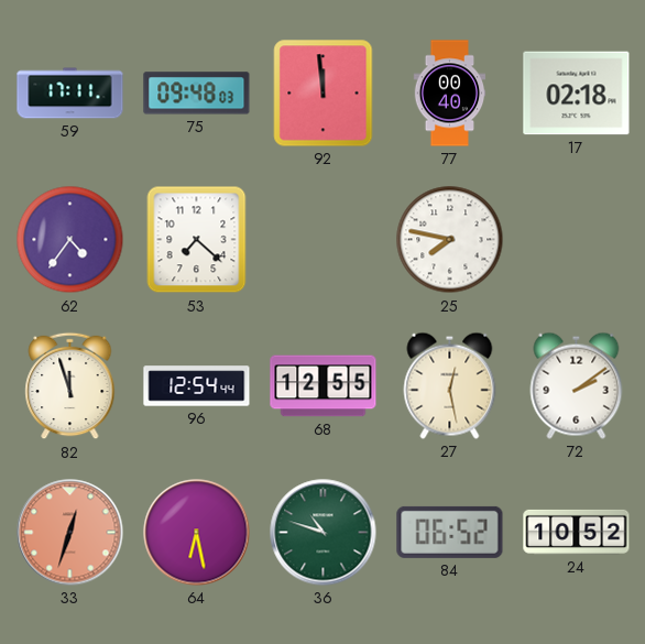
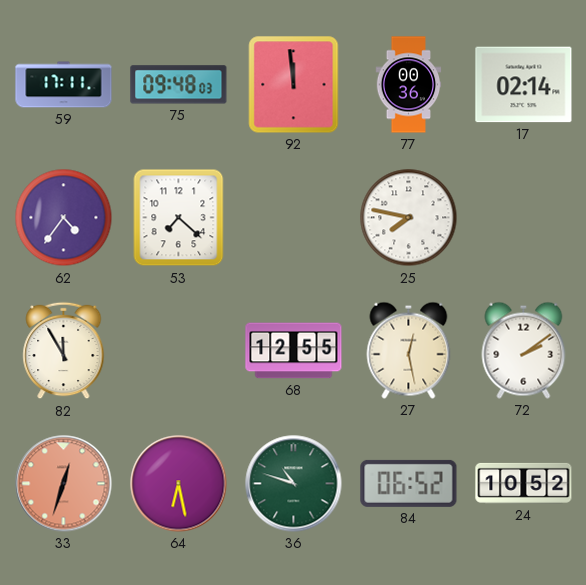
77: 00:40 -> 00:36
17: 02:18 -> 02:14
82: 11:57 -> 11:55
96: 12:54 -> none
